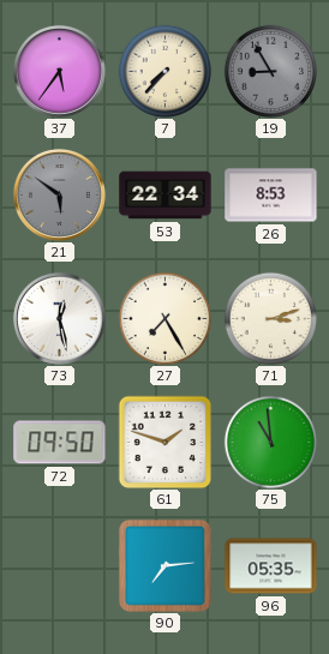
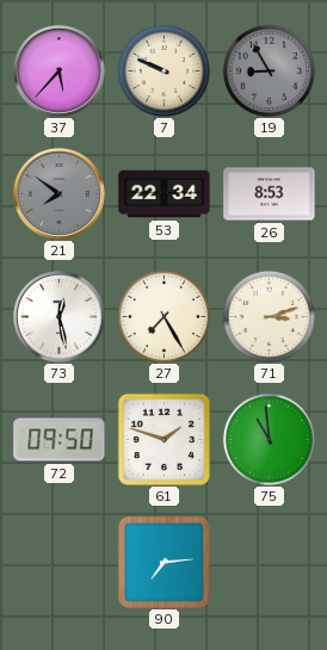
37: 5:36 -> 5:37
7: 7:37 -> 9:49
21: 5:51 -> 7:51
96: 05:35 -> none
